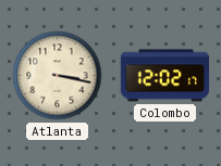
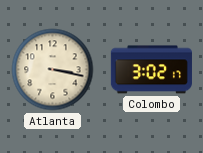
Colombo: 12:02 -> 3:02
